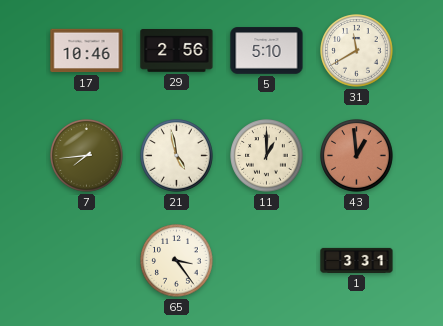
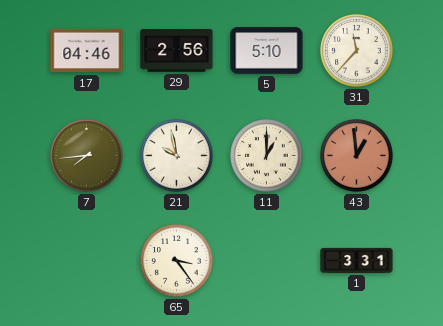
17: 10:46 -> 04:46
31: 11:40 -> 11:37
21: 4:58 -> 9:58
